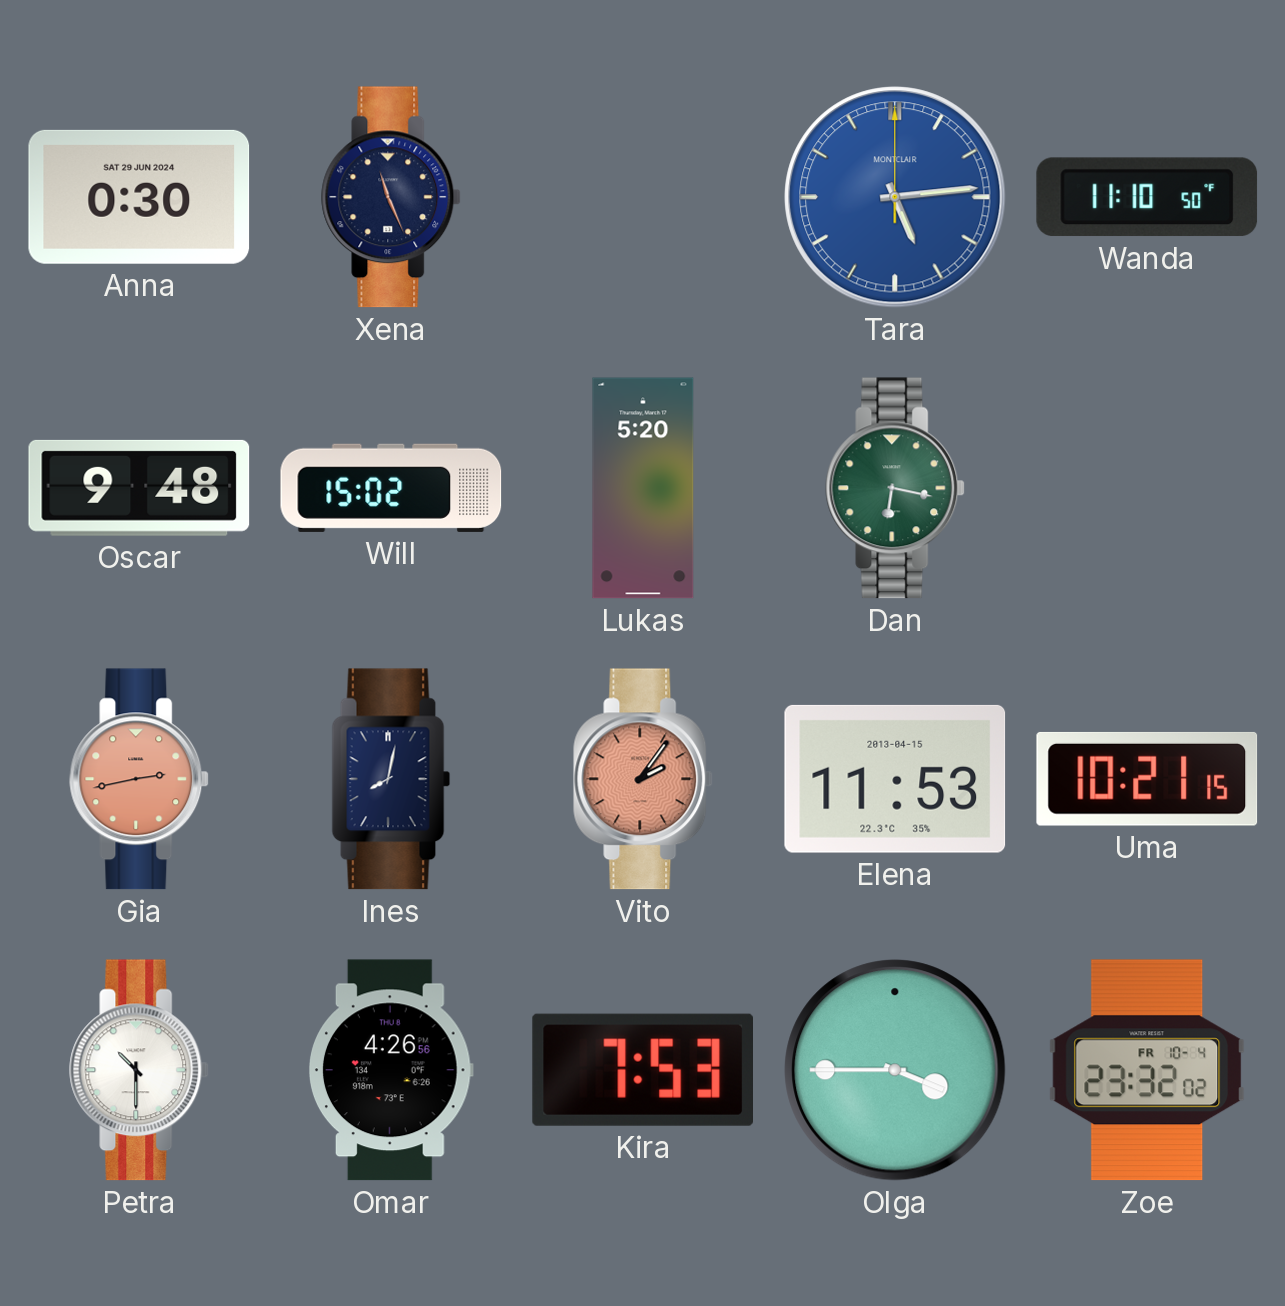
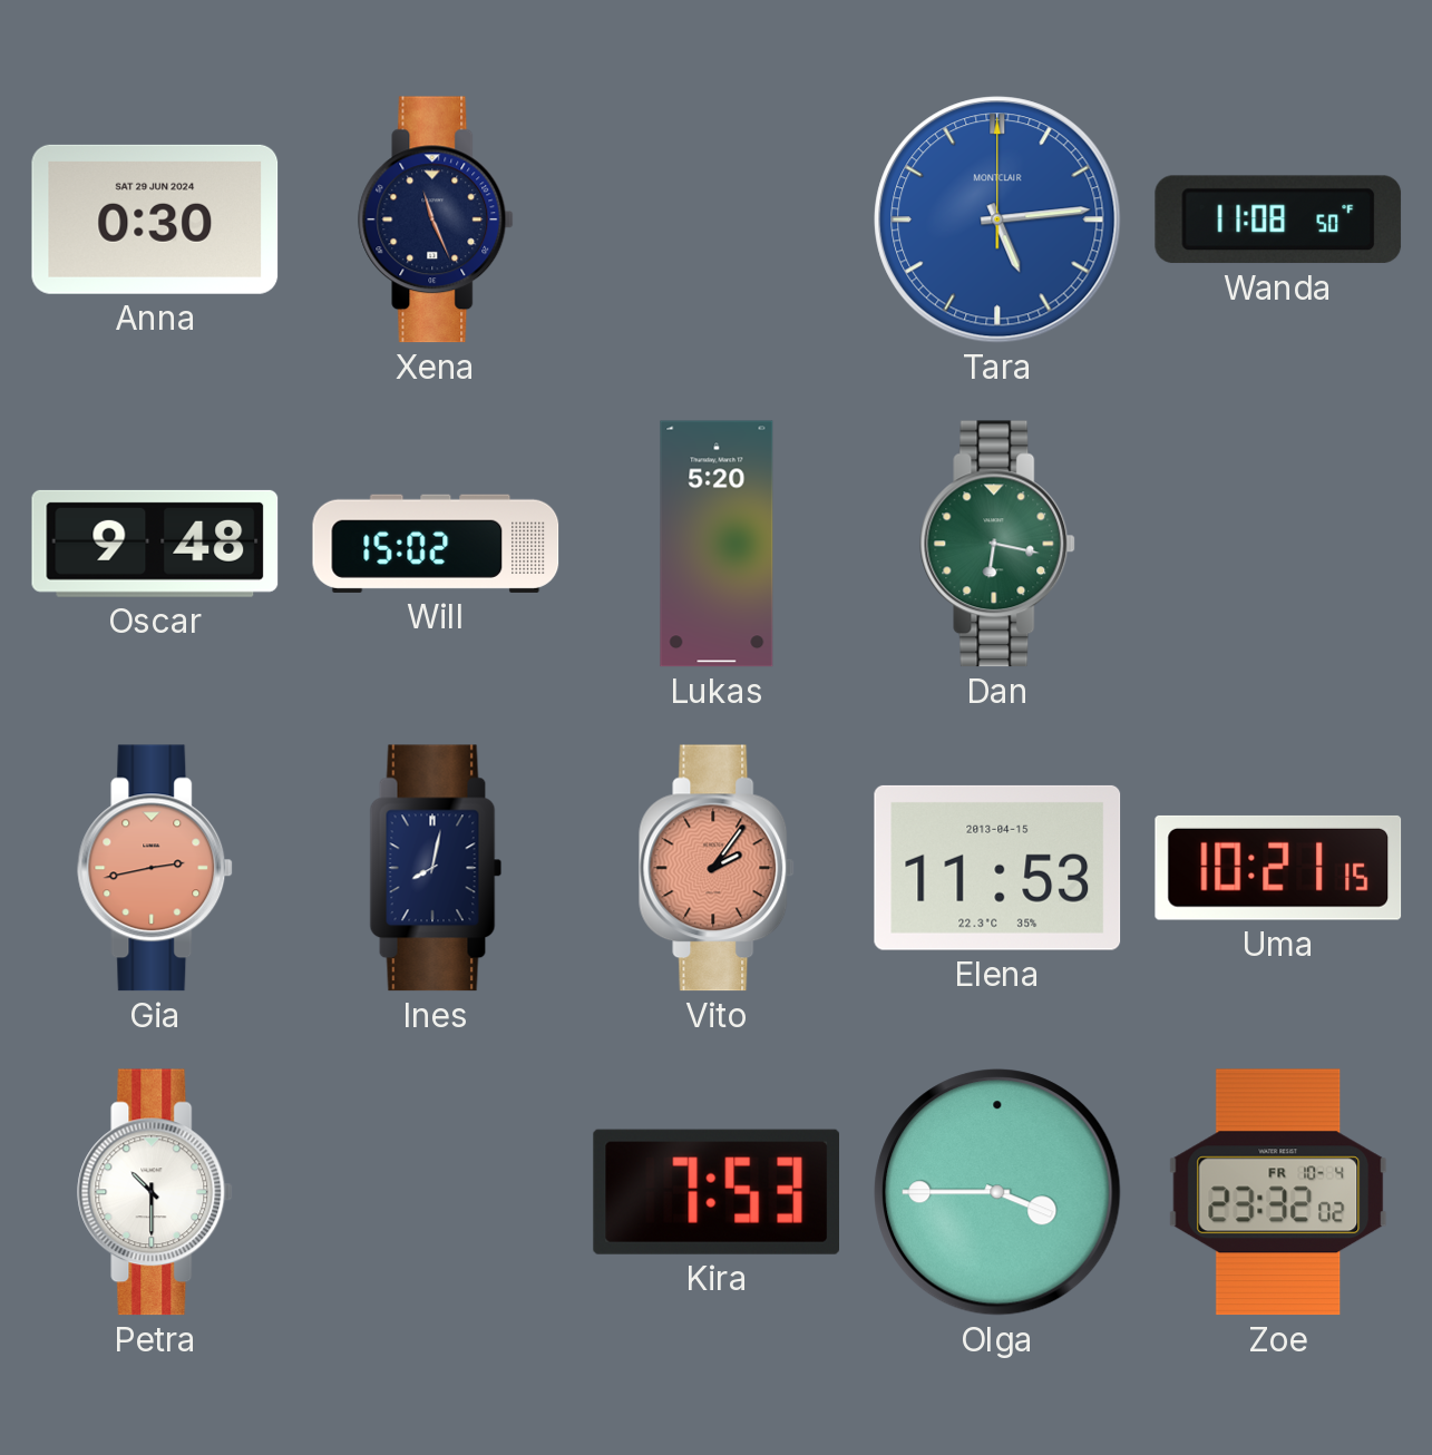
Wanda: 11:10 -> 11:08
Omar: 4:26 -> none
